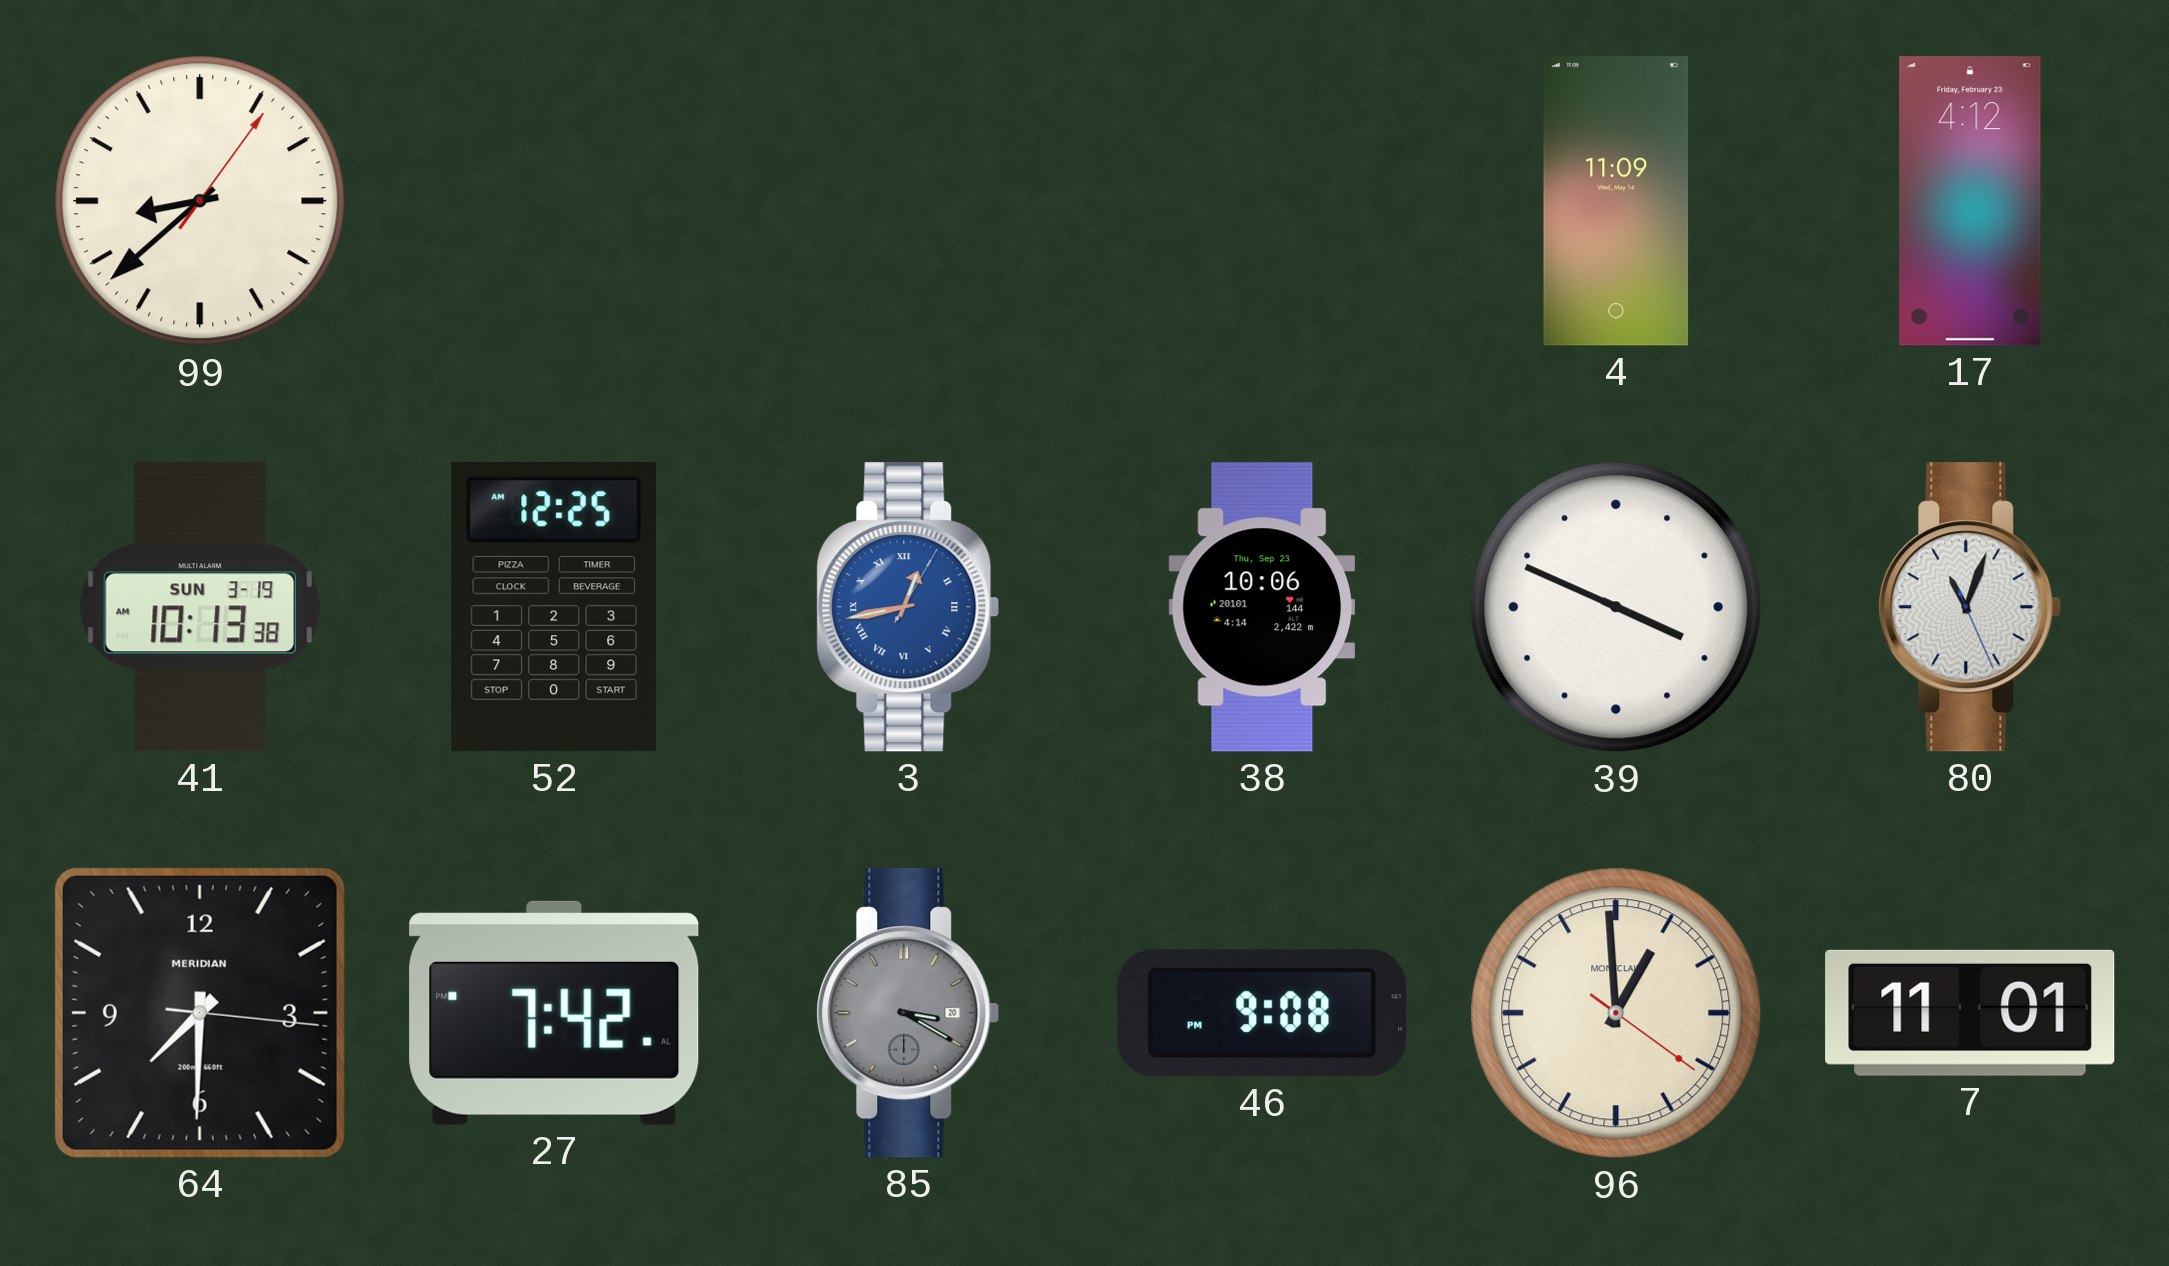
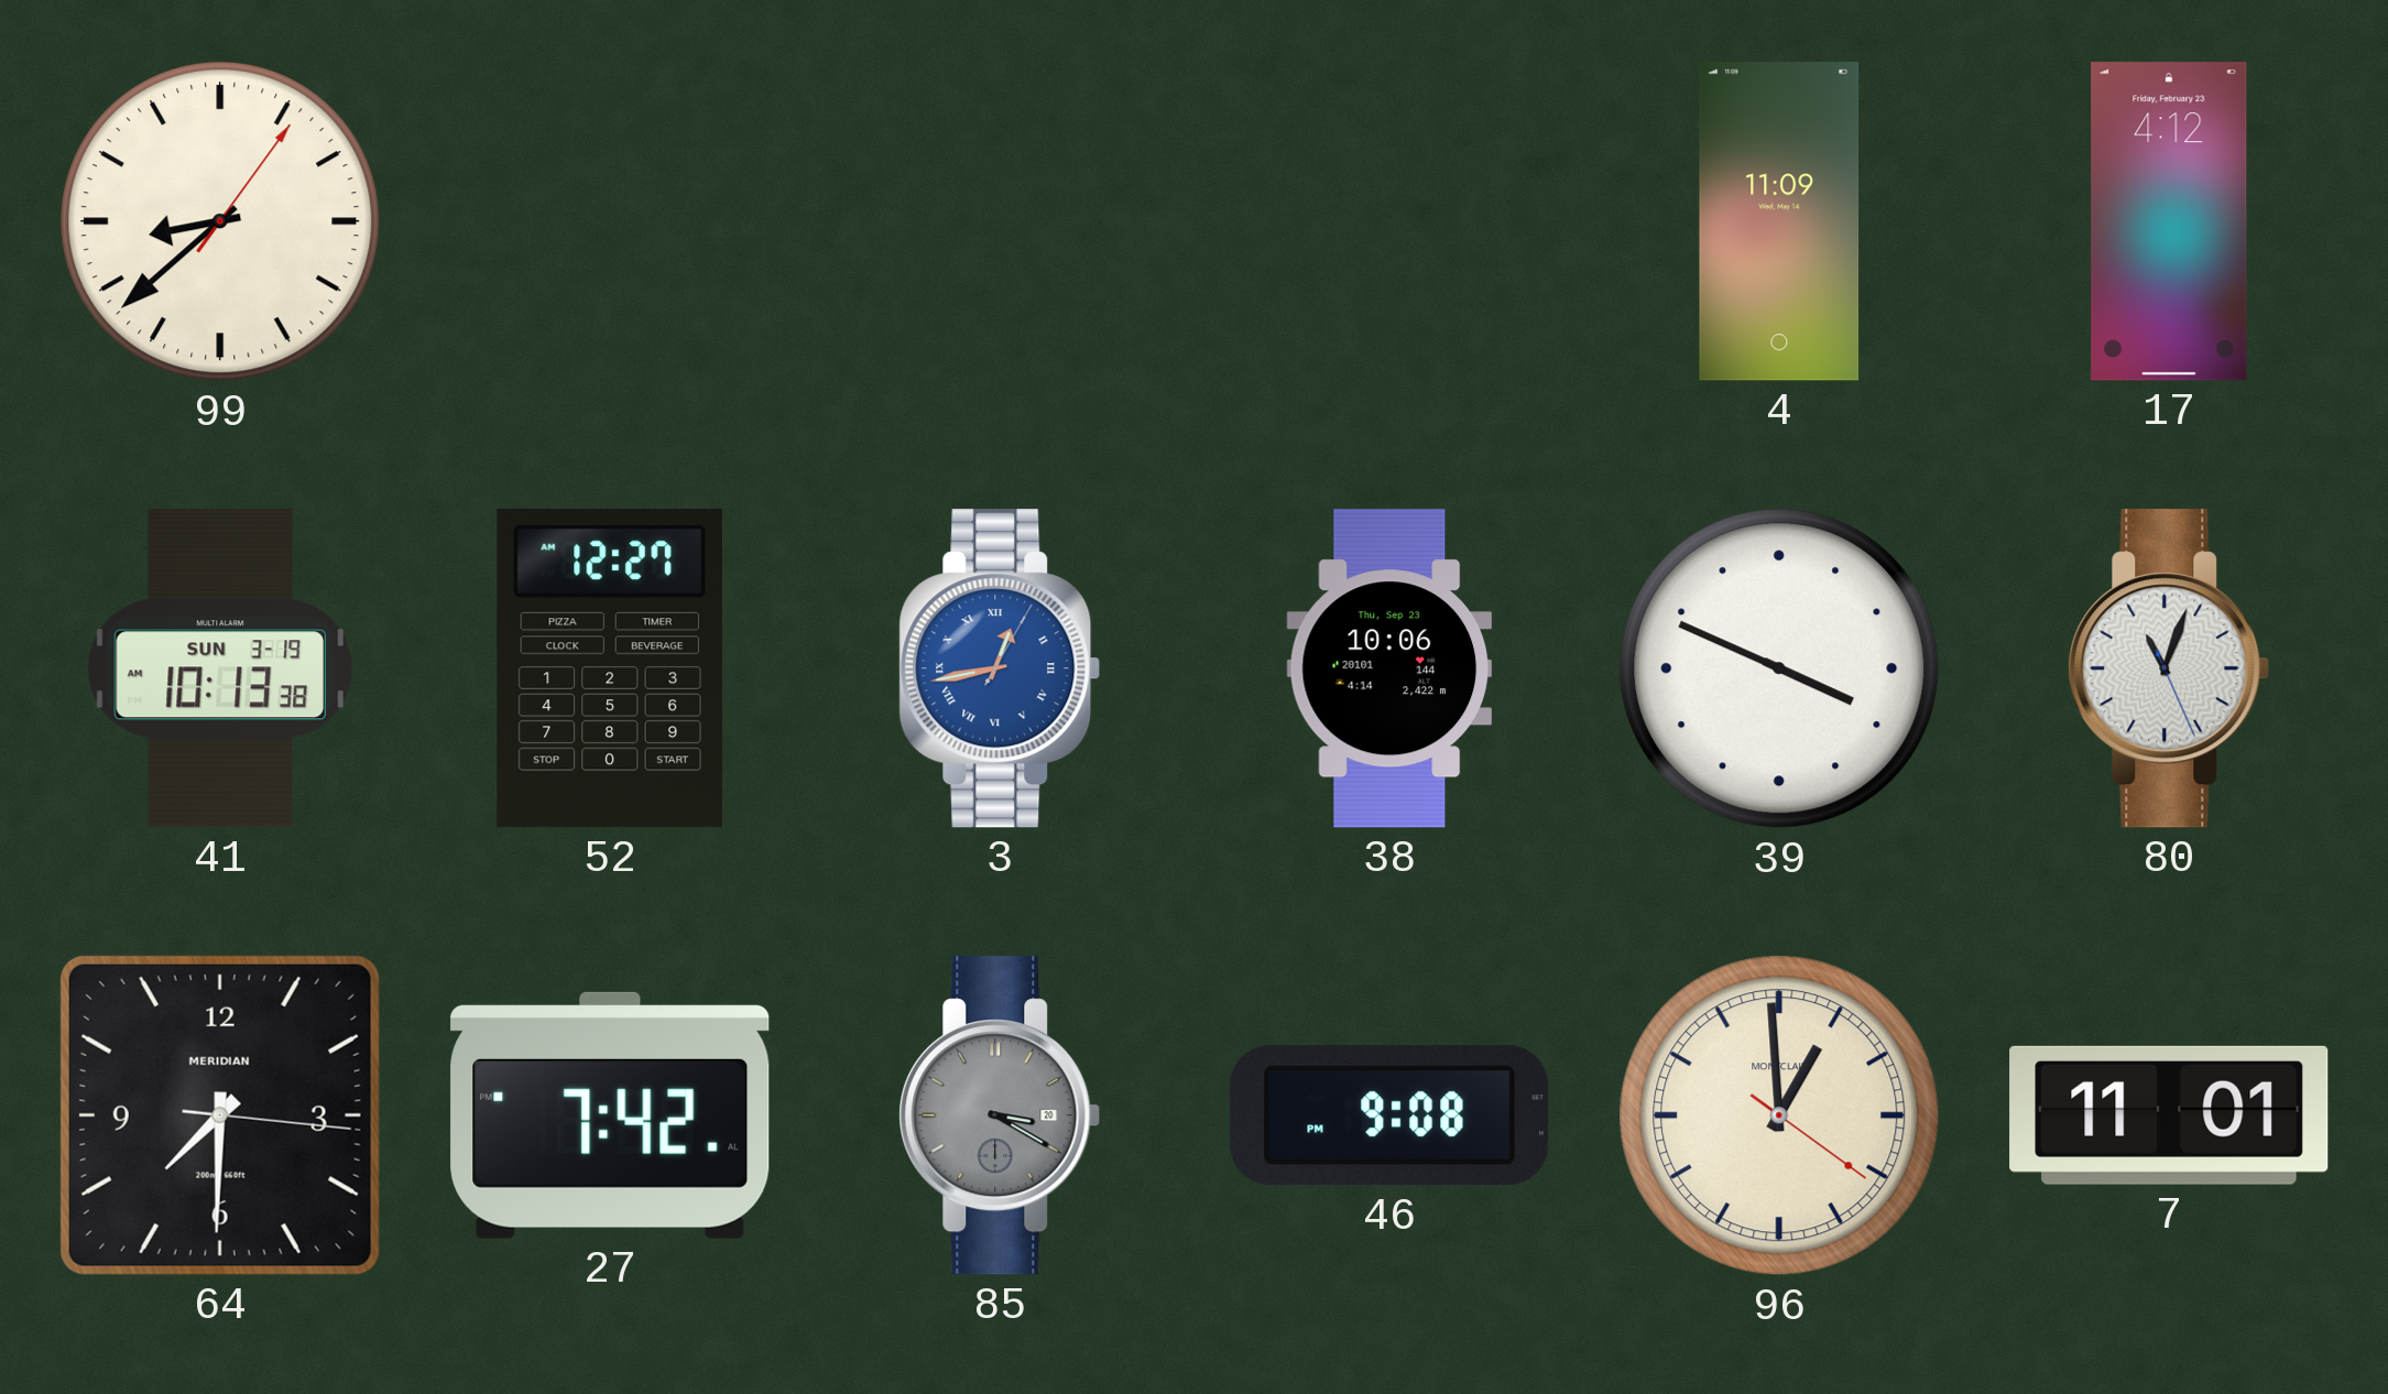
52: 12:25 -> 12:27
